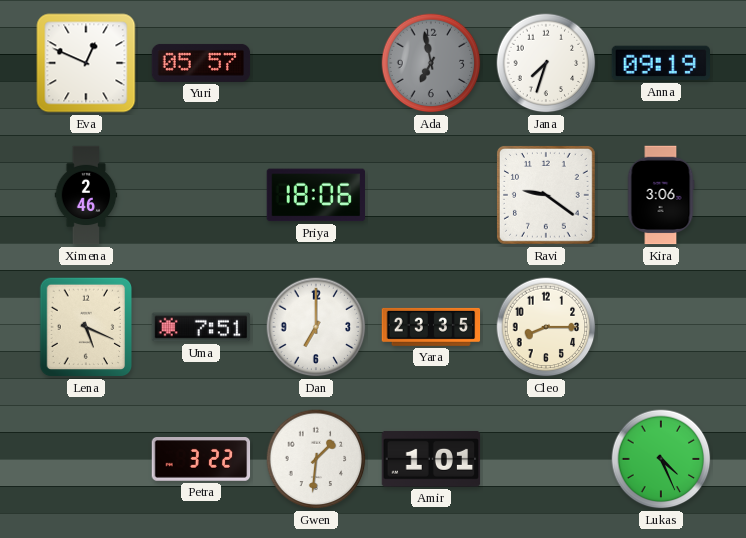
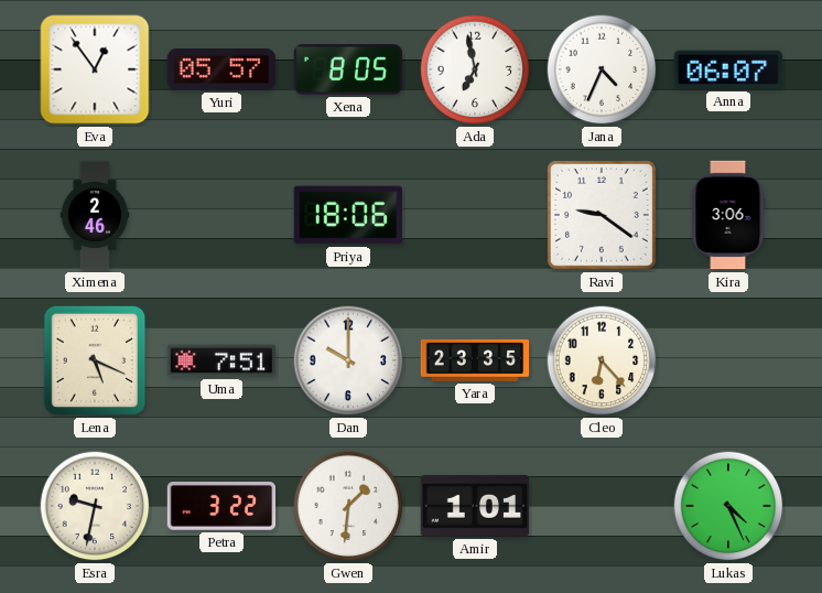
Eva: 12:49 -> 12:54
Xena: none -> 8:05
Ada dial: grey -> white
Jana: 7:33 -> 4:34
Anna: 09:19 -> 06:07
Dan: 7:00 -> 10:00
Cleo: 8:15 -> 6:23
Esra: none -> 9:32
